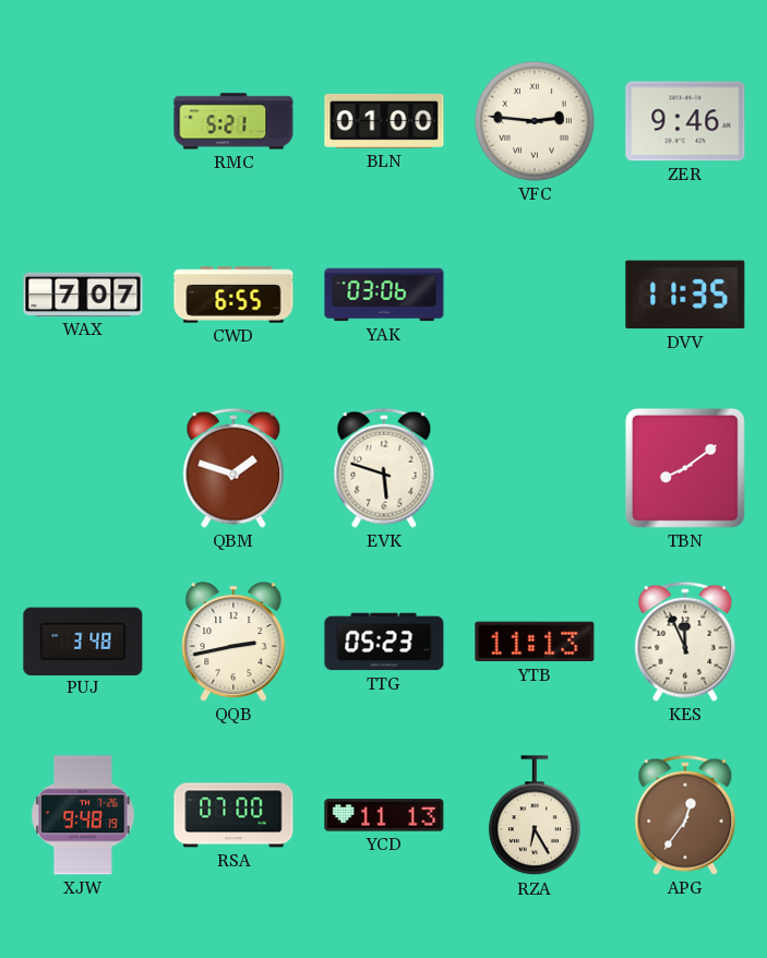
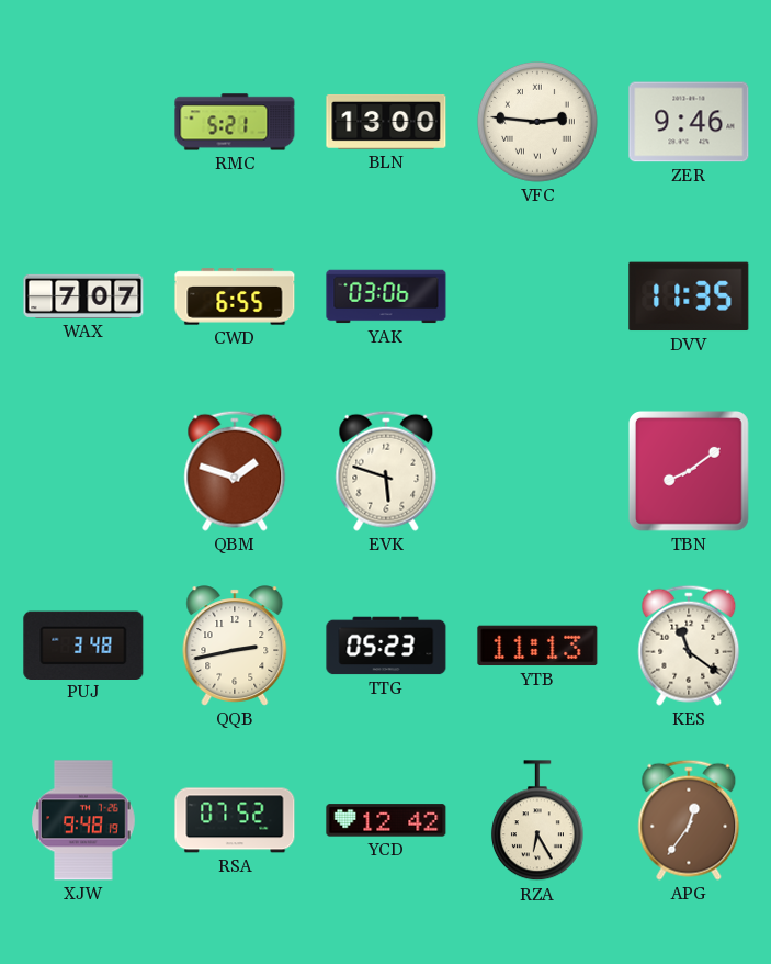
BLN: 01:00 -> 13:00
KES: 11:56 -> 11:21
RSA: 07:00 -> 07:52
YCD: 11:13 -> 12:42
